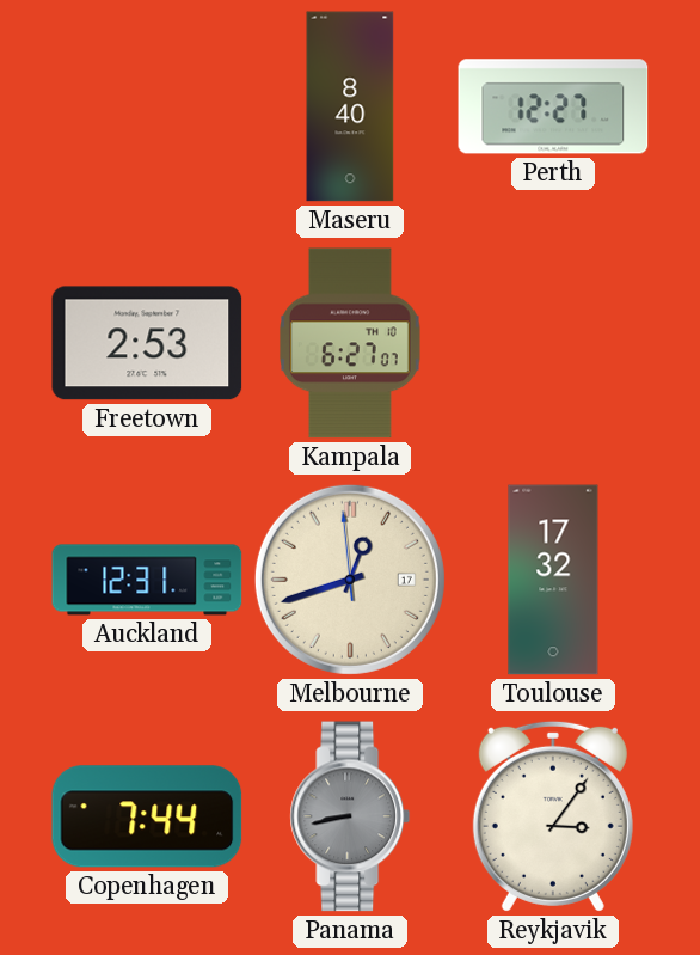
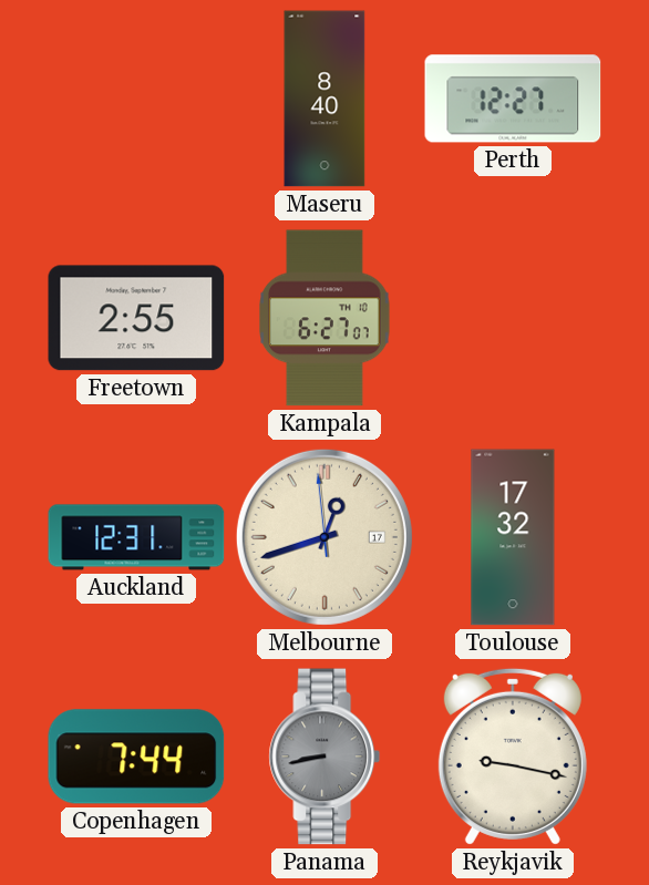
Freetown: 2:53 -> 2:55
Reykjavik: 3:06 -> 9:17
